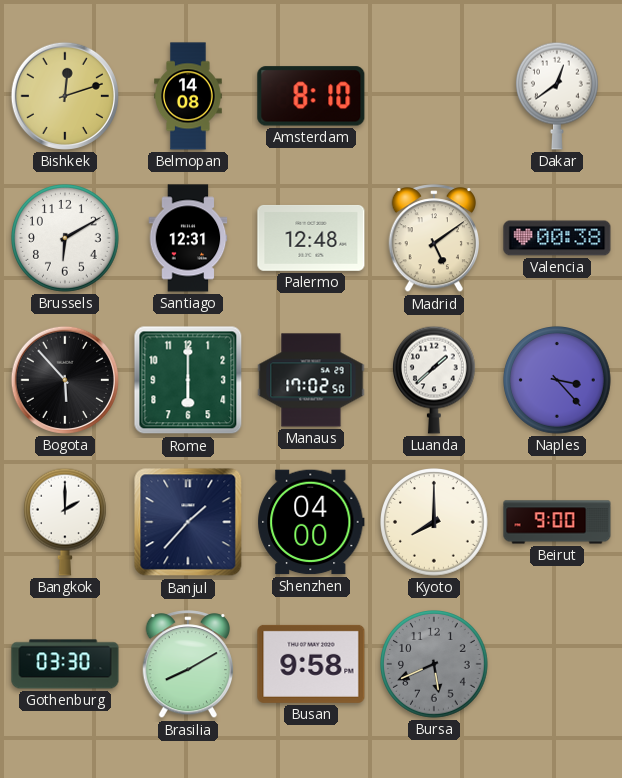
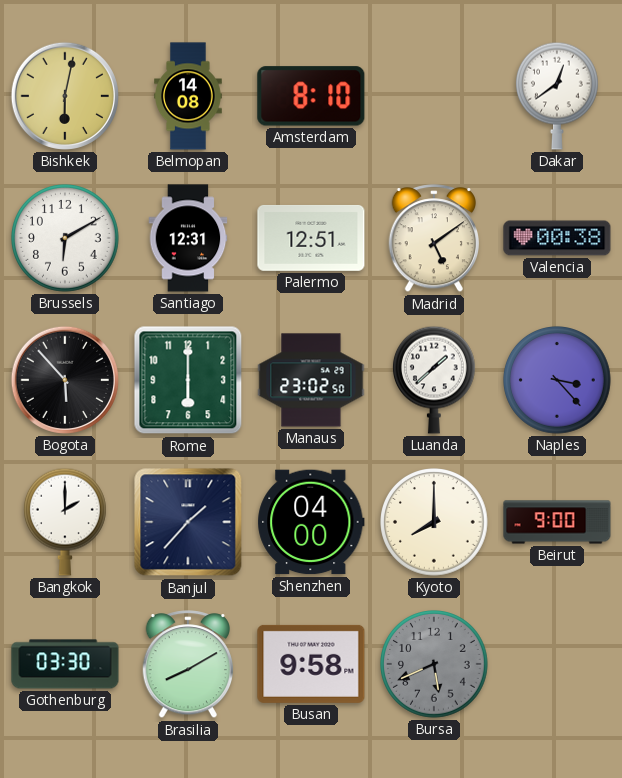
Bishkek: 12:12 -> 6:02
Palermo: 12:48 -> 12:51
Manaus: 17:02 -> 23:02
